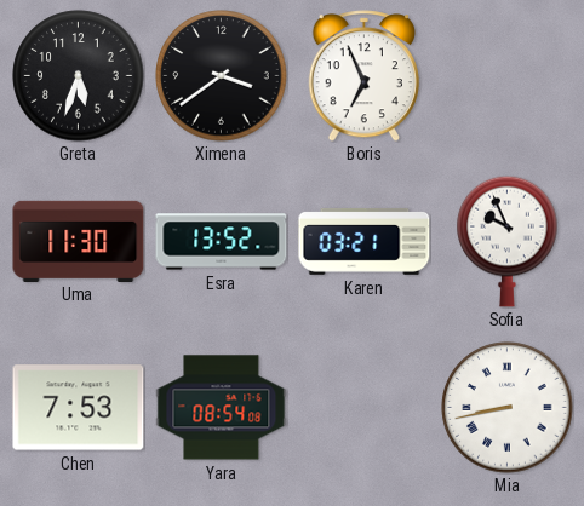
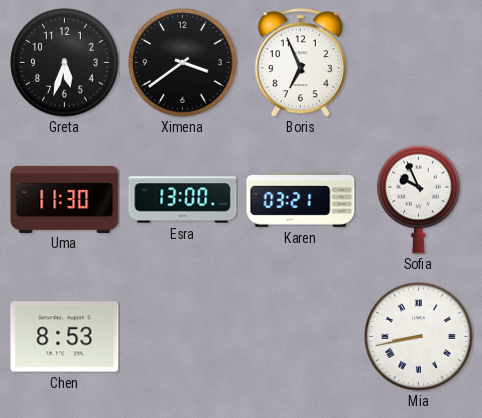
Esra: 13:52 -> 13:00
Chen: 7:53 -> 8:53
Yara: 08:54 -> none
